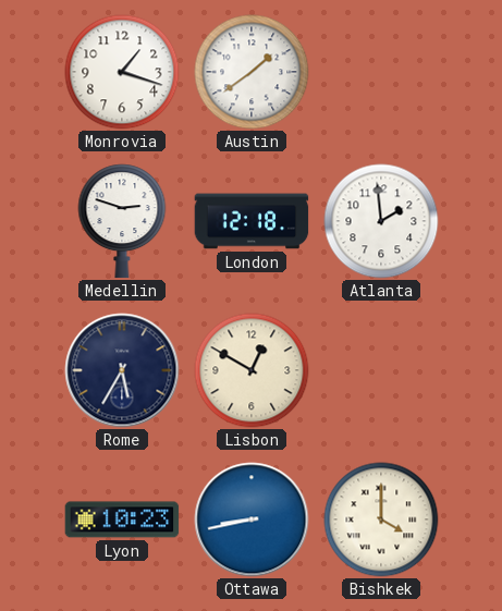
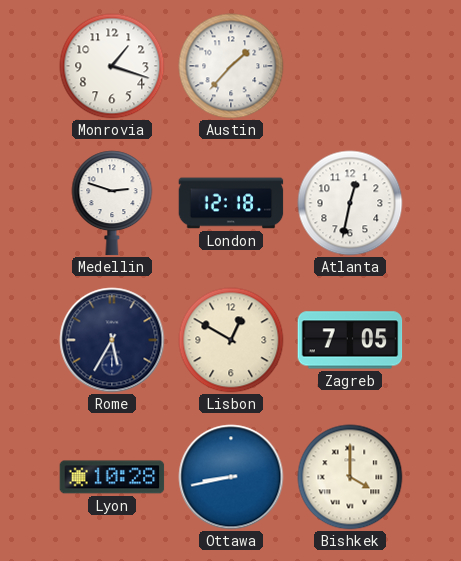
Austin: 1:39 -> 1:37
Atlanta: 1:59 -> 12:32
Zagreb: none -> 7:05
Lyon: 10:23 -> 10:28
